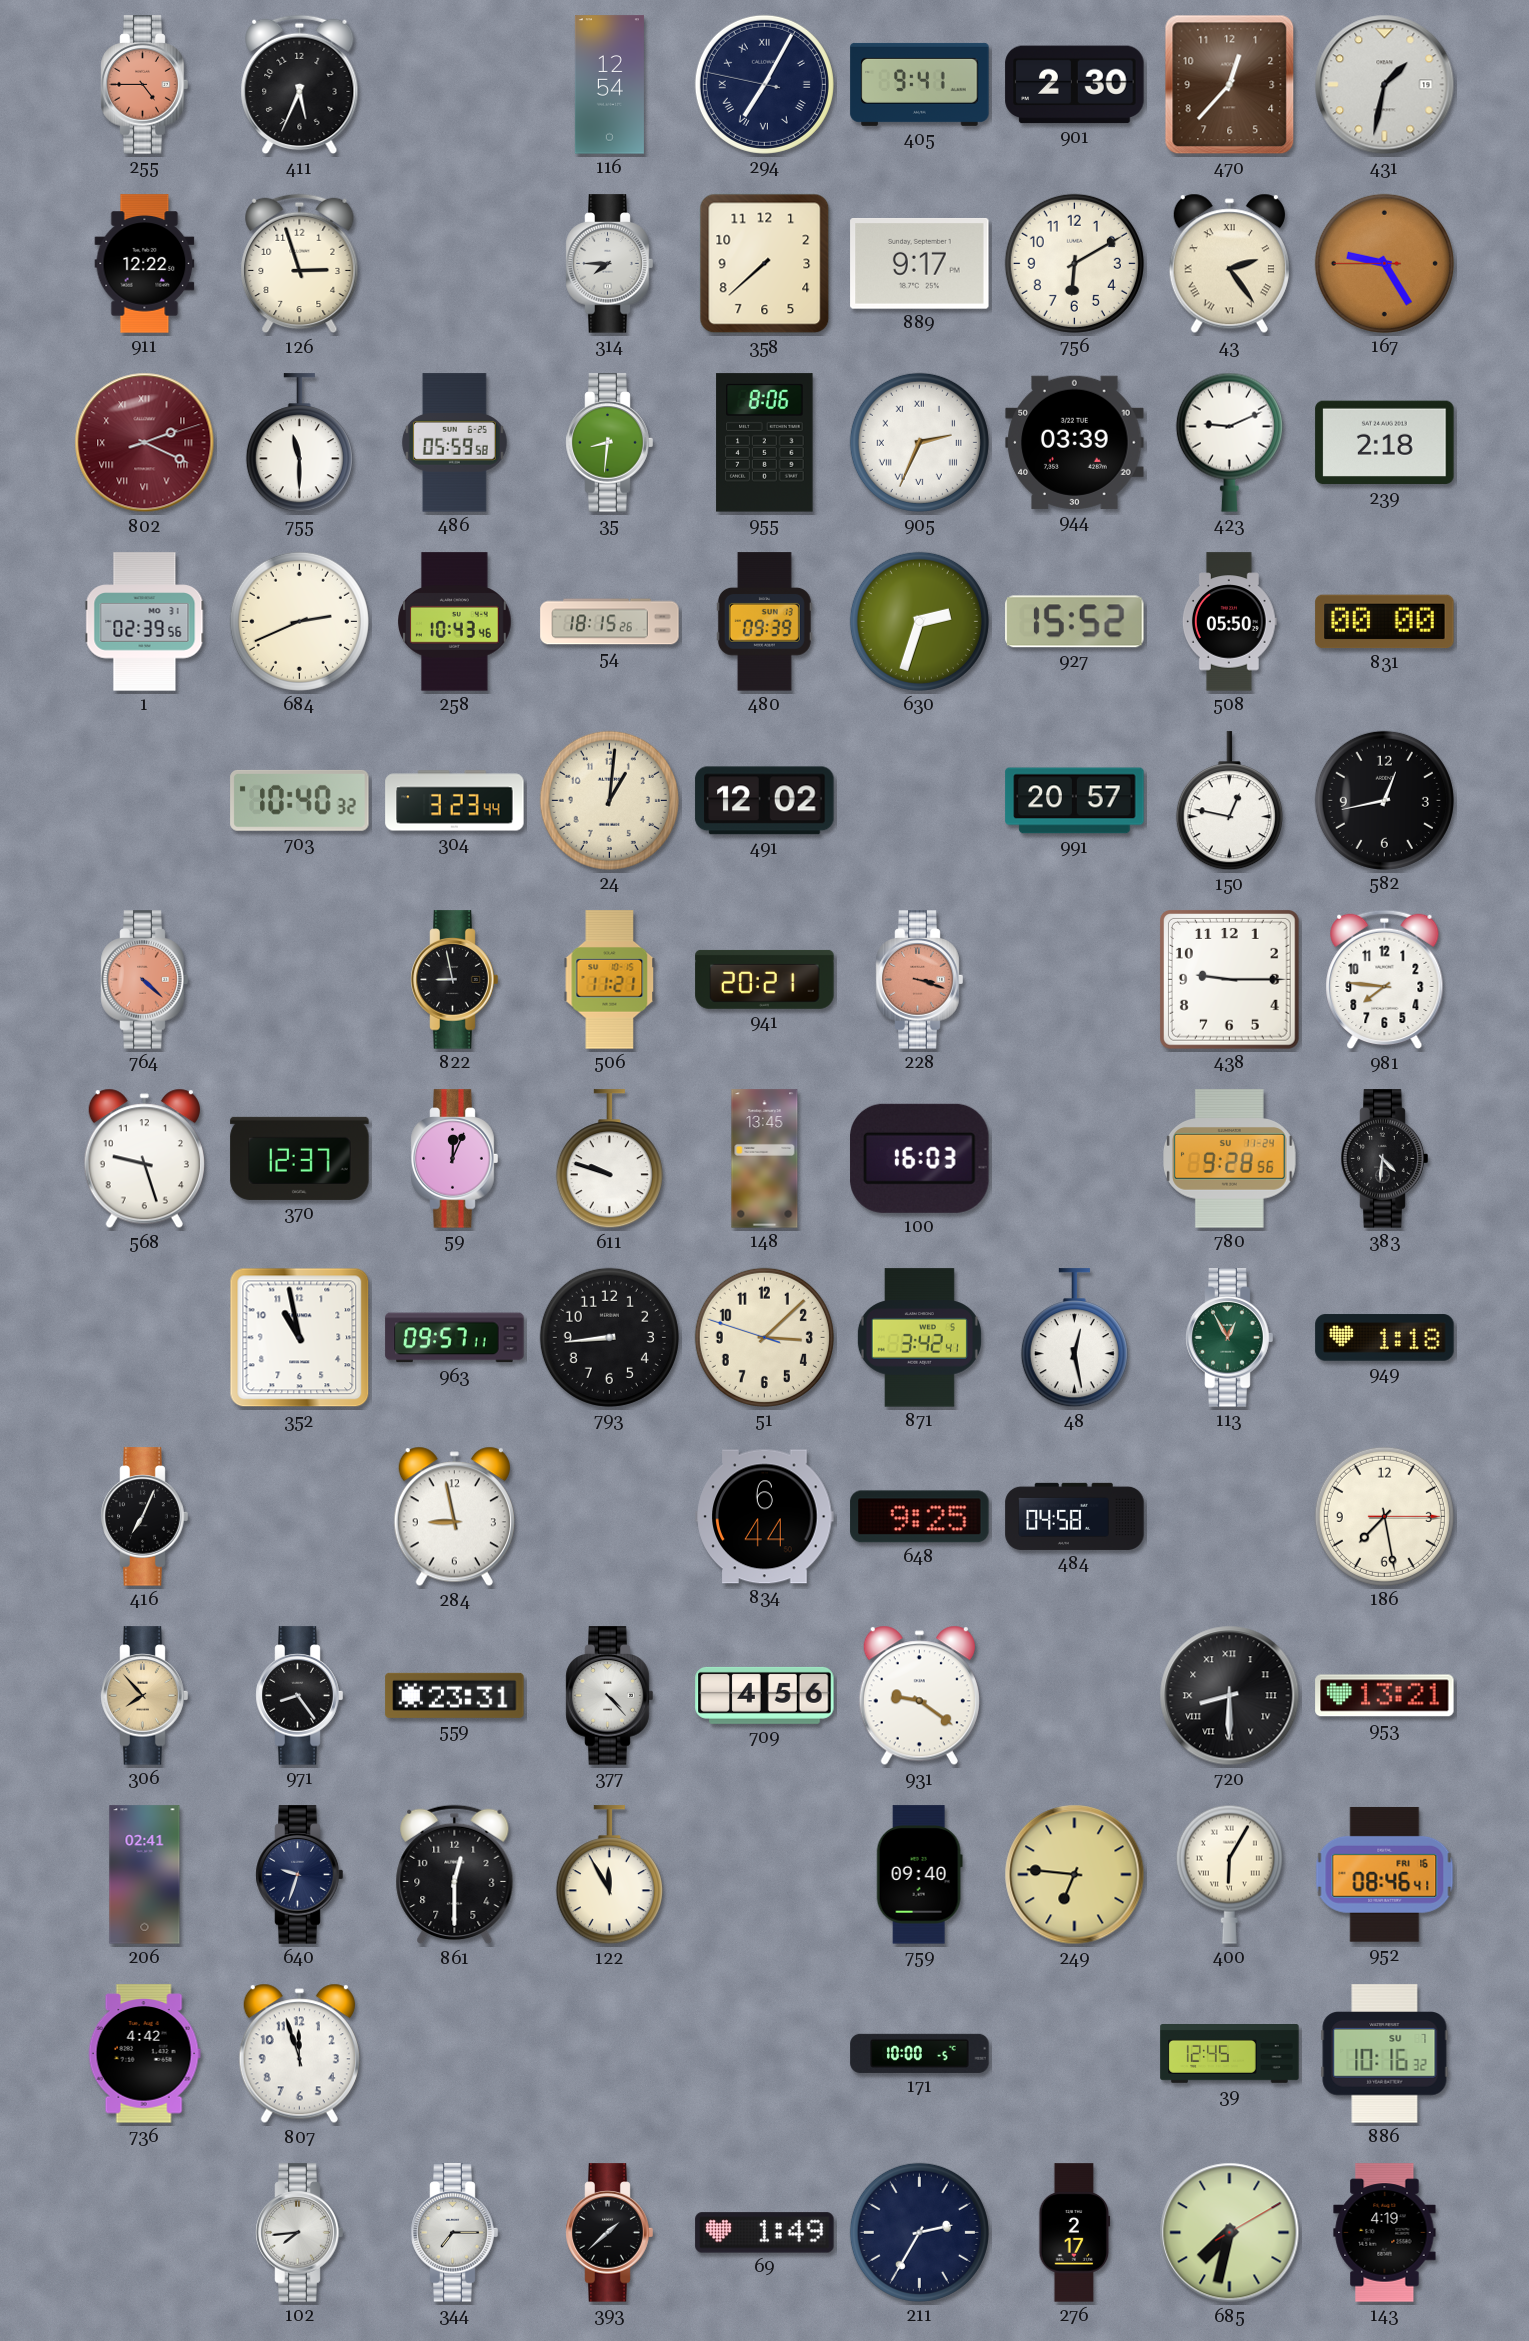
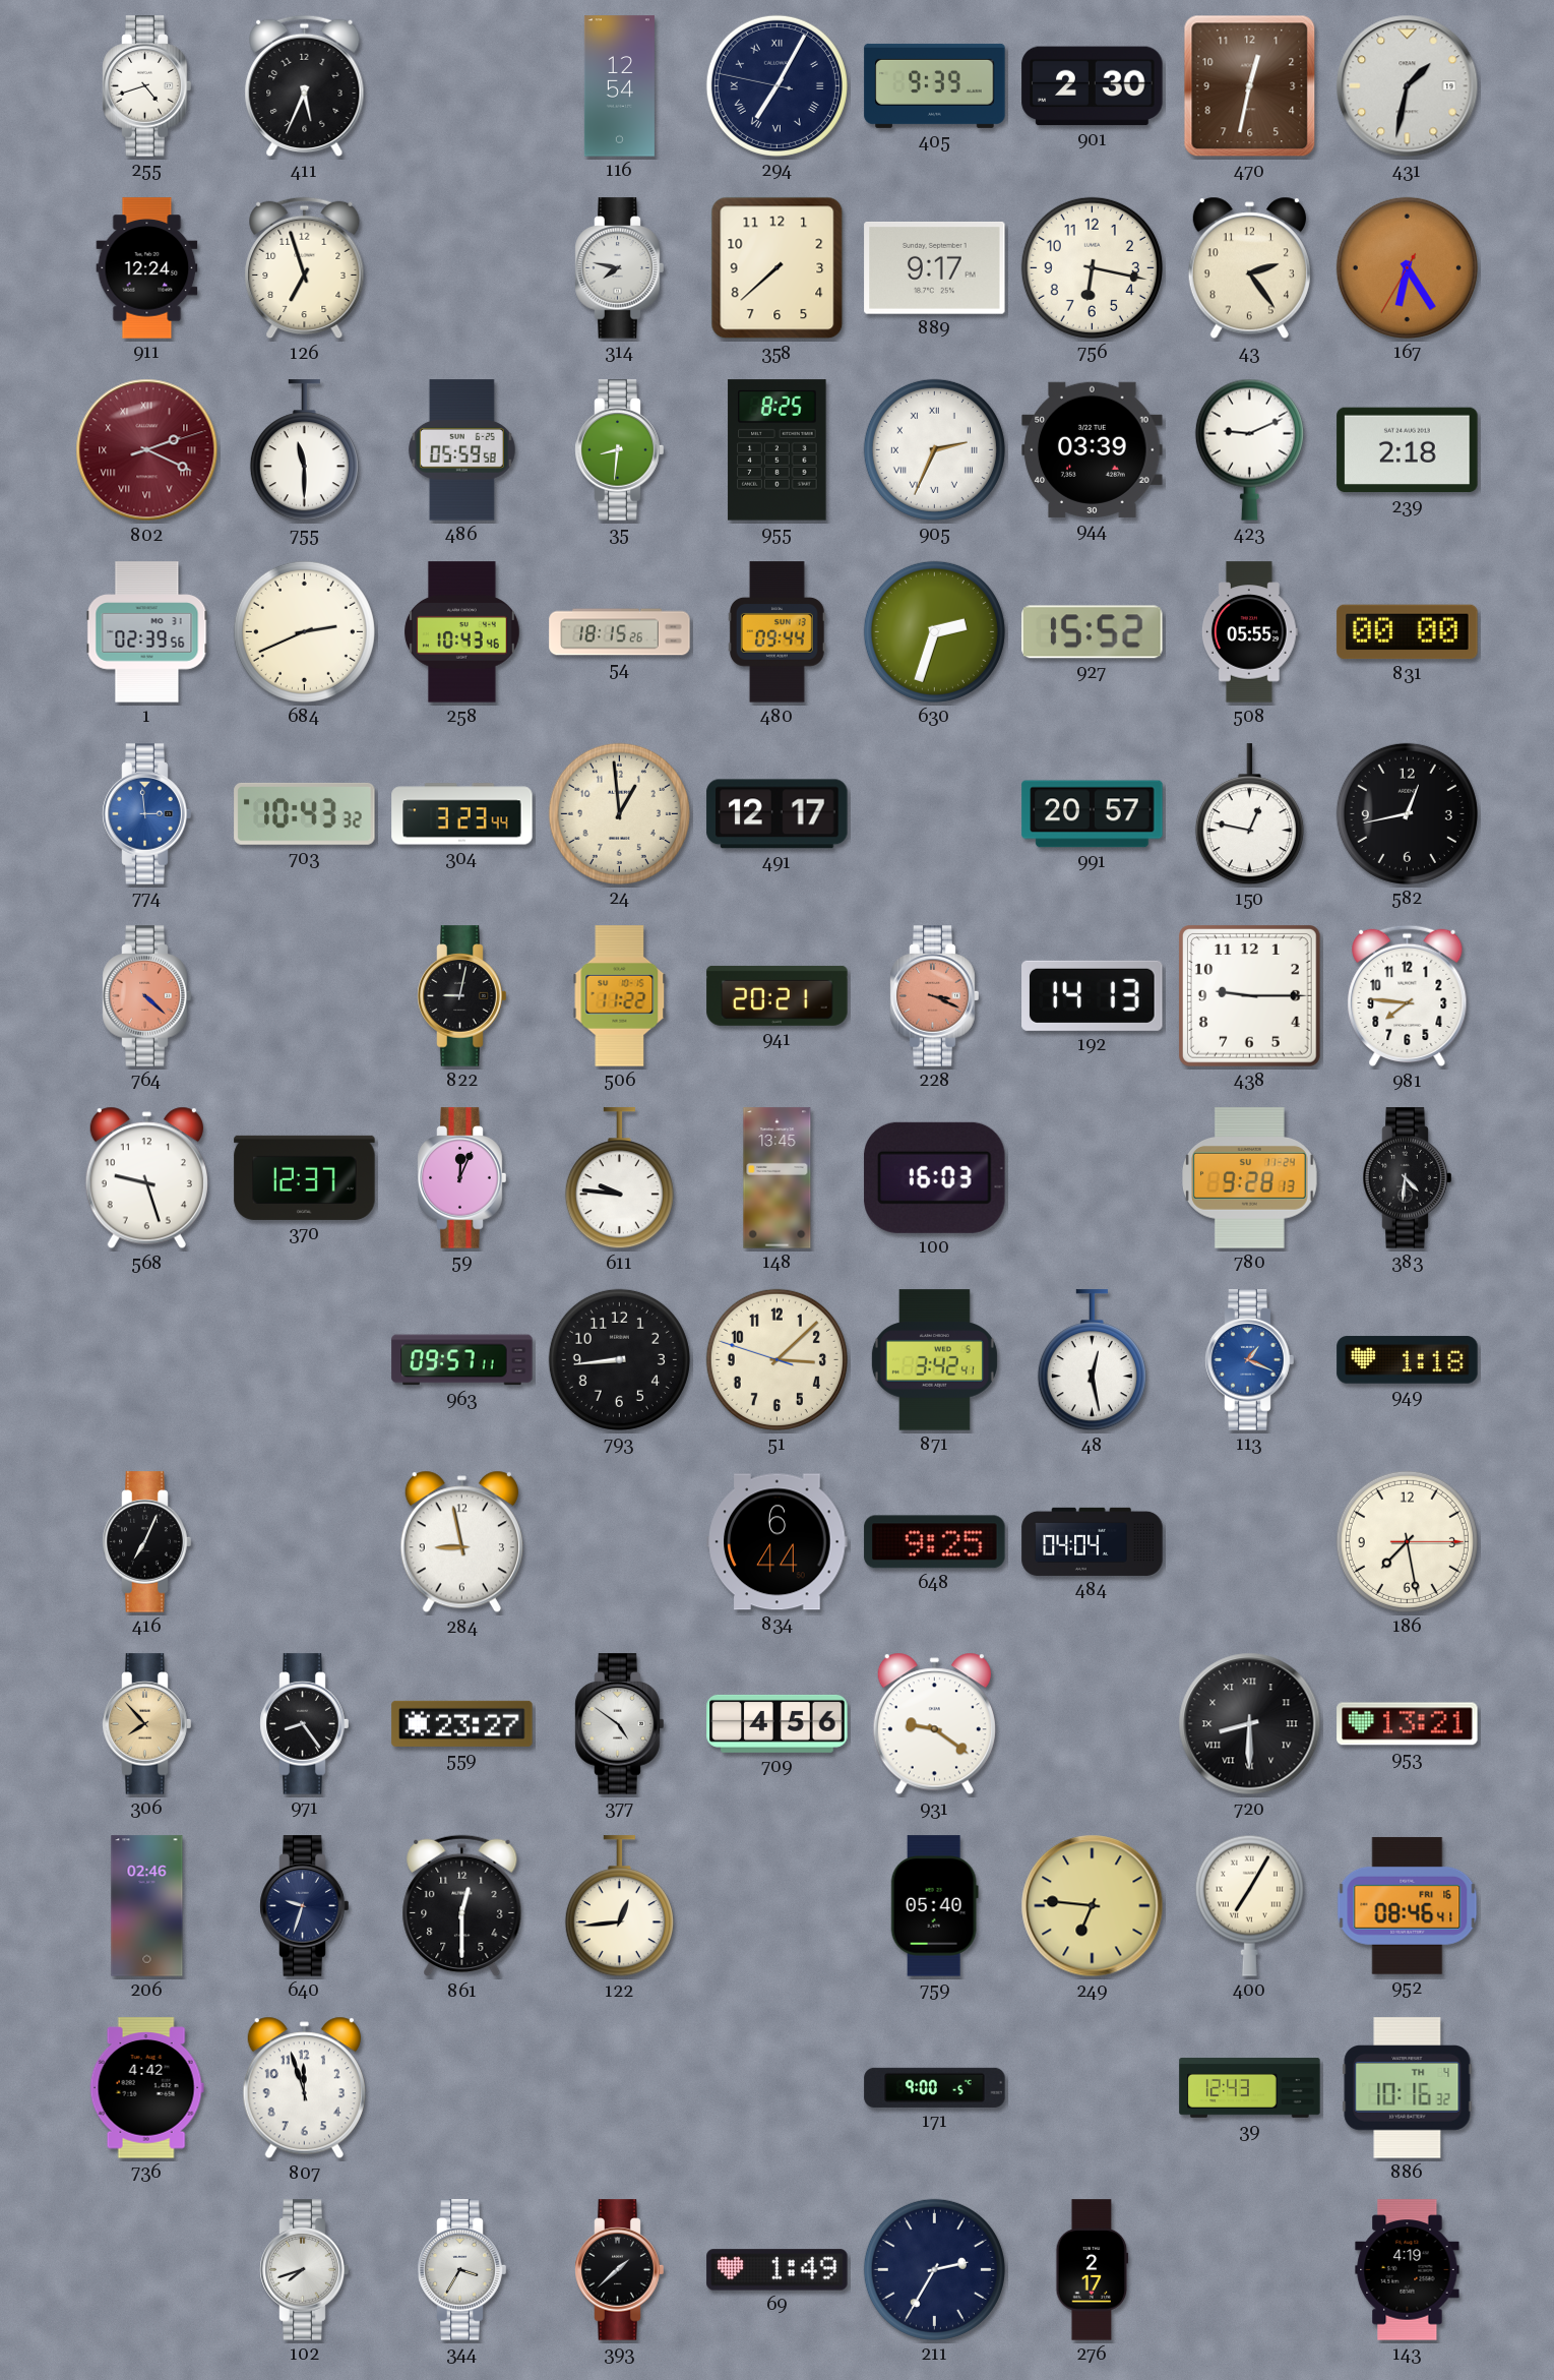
255: 4:45 -> 4:42
255 dial: salmon -> white
405: 9:41 -> 9:39
470: 12:37 -> 12:32
911: 12:22 -> 12:24
126: 2:57 -> 6:57
314: 7:45 -> 7:47
756: 6:10 -> 6:17
43 numerals: Roman -> Arabic
167: 9:24 -> 6:24
955: 8:06 -> 8:25
480: 09:39 -> 09:44
508: 05:50 -> 05:55
774: none -> 2:59
703: 10:40 -> 10:43
24: 1:01 -> 12:59
491: 12:02 -> 12:17
822: 8:58 -> 9:02
506: 11:21 -> 11:22
228: 3:18 -> 3:19
192: none -> 14:13
611: 9:48 -> 9:46
780: 9:28:56 -> 9:28:13
352: 10:58 -> none
113: 12:55 -> 1:19
113 dial: green -> blue
484: 04:58 -> 04:04
559: 23:31 -> 23:27
377: 4:23 -> 4:51
206: 02:41 -> 02:46
122: 11:55 -> 12:44
759: 09:40 -> 05:40
400: 6:05 -> 7:05
171: 10:00 -> 9:00
39: 12:45 -> 12:43
886 date: SU 7 -> TH 4
102: 7:44 -> 7:42
344: 7:15 -> 3:35
685: 7:32 -> none
